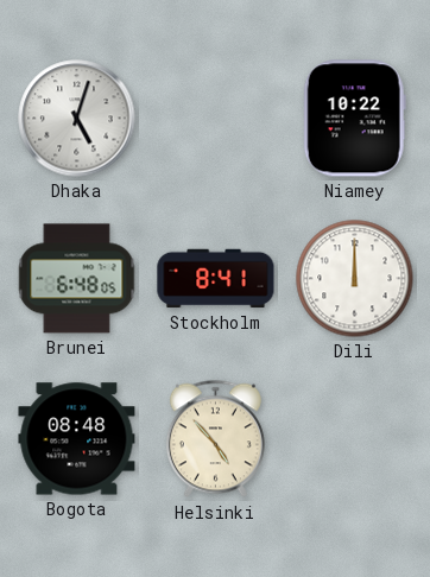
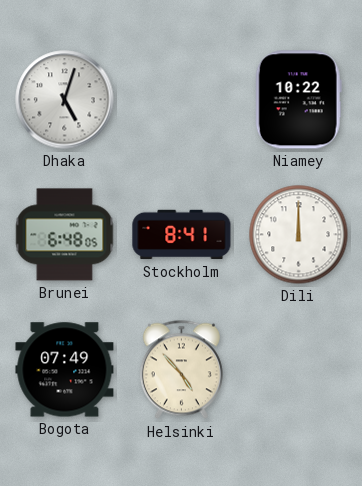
Bogota: 08:48 -> 07:49
